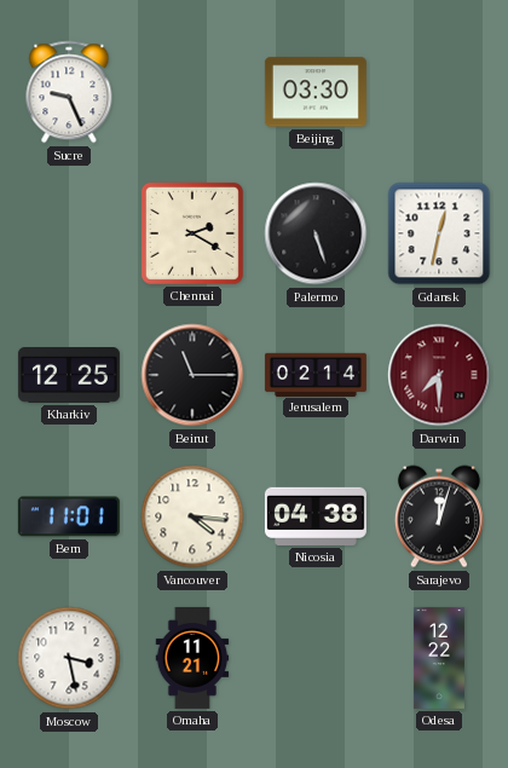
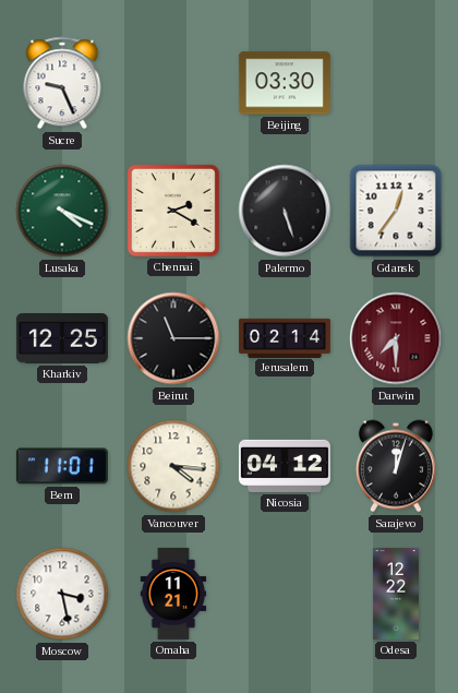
Lusaka: none -> 4:19
Gdansk: 12:32 -> 12:36
Nicosia: 04:38 -> 04:12
